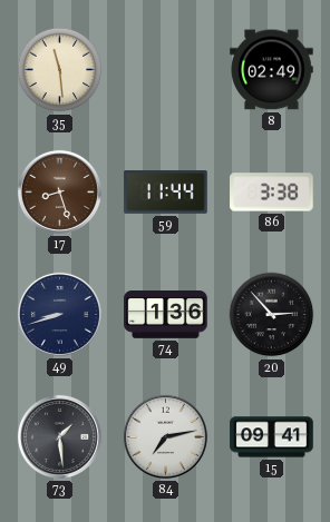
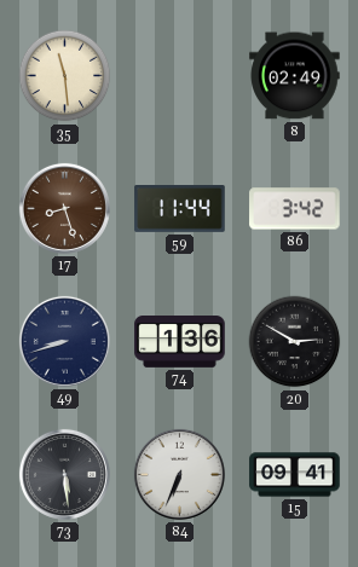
86: 3:38 -> 3:42
20: 2:53 -> 2:50
73: 1:29 -> 5:29
84: 7:13 -> 6:34
